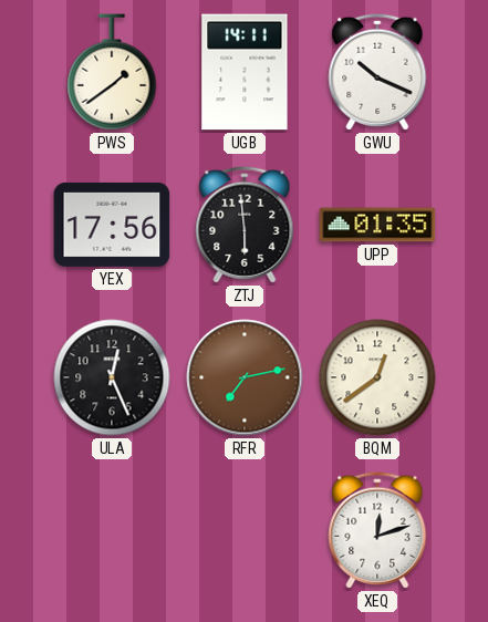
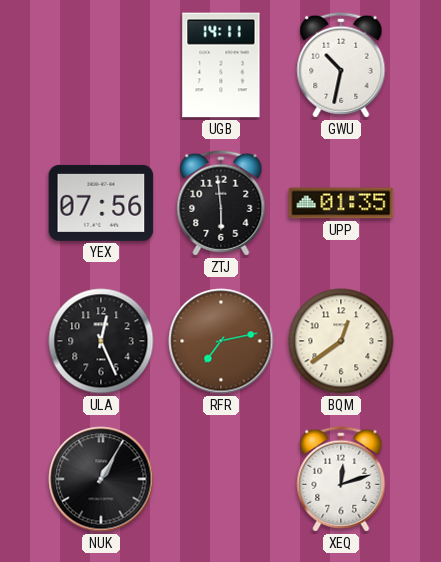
PWS: 1:39 -> none
GWU: 10:19 -> 10:32
YEX: 17:56 -> 07:56
NUK: none -> 1:05
